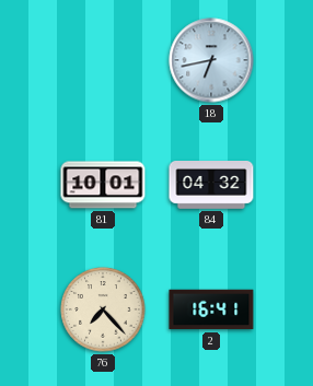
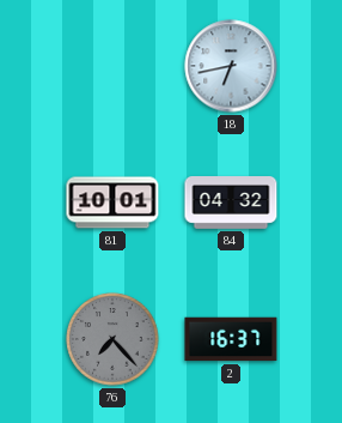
76 dial: cream -> grey
2: 16:41 -> 16:37
